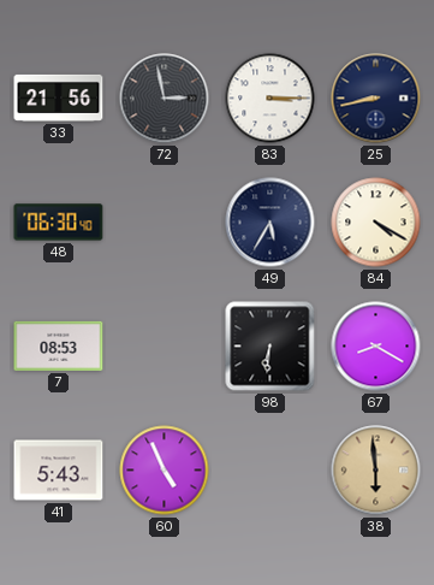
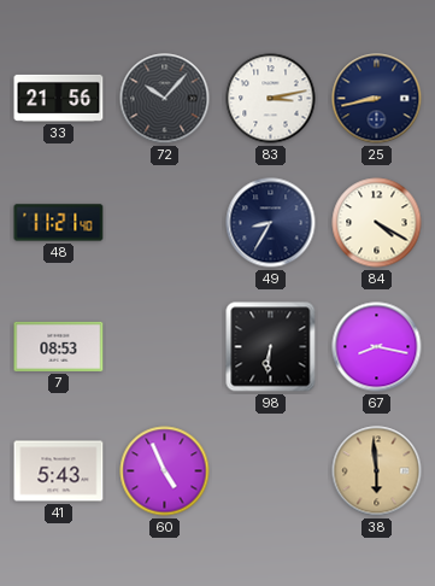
72: 2:58 -> 10:07
83: 3:15 -> 3:13
48: 06:30 -> 11:21
49: 5:35 -> 8:35
67: 8:20 -> 8:17
